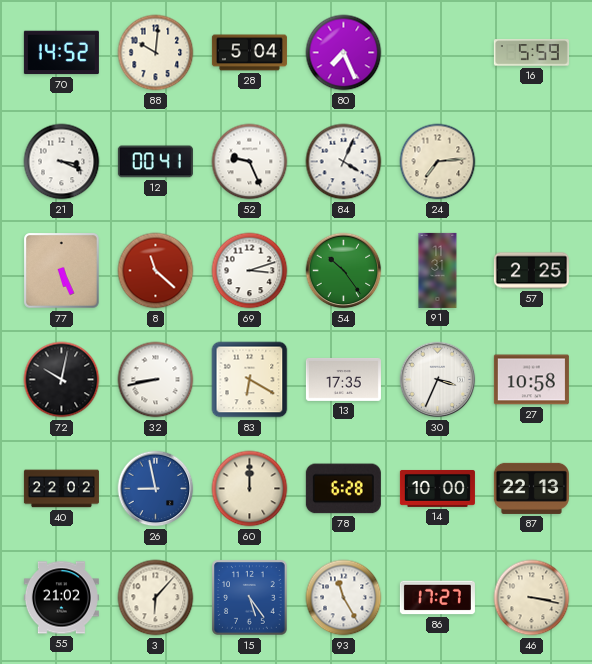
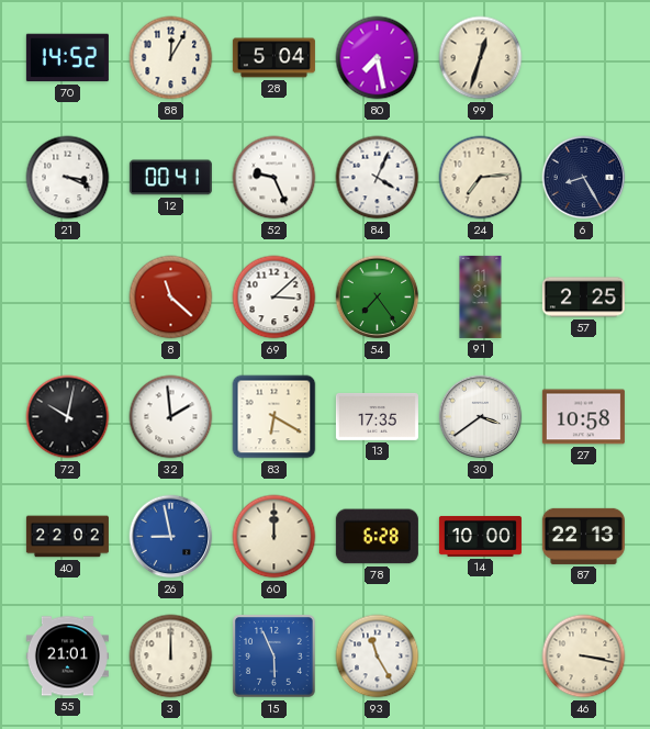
88: 10:01 -> 12:05
80: 7:26 -> 7:28
99: none -> 12:33
16: 5:59 -> none
6: none -> 8:25
77: 5:26 -> none
69: 3:12 -> 3:08
54: 10:24 -> 7:24
32: 8:43 -> 1:59
30: 3:34 -> 3:39
55: 21:02 -> 21:01
3: 6:07 -> 12:00
15: 5:24 -> 5:56
86: 17:27 -> none
